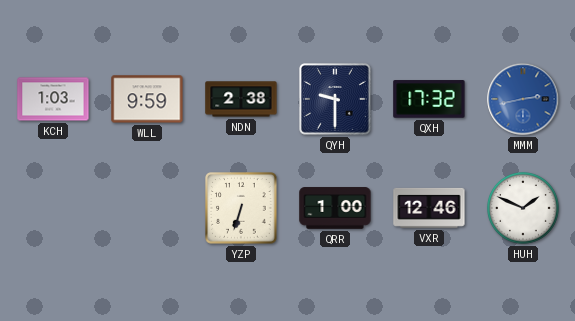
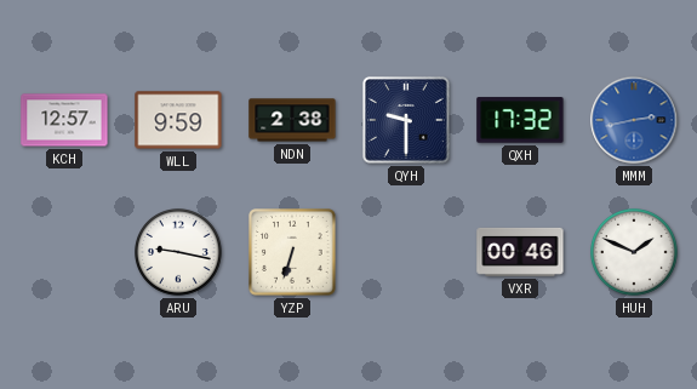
KCH: 1:03 -> 12:57
ARU: none -> 9:17
QRR: 1:00 -> none
VXR: 12:46 -> 00:46
